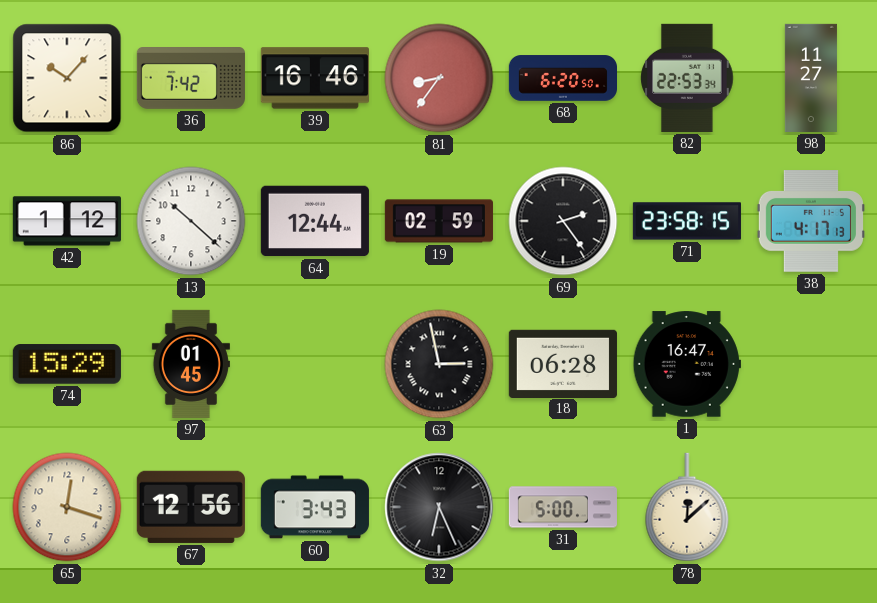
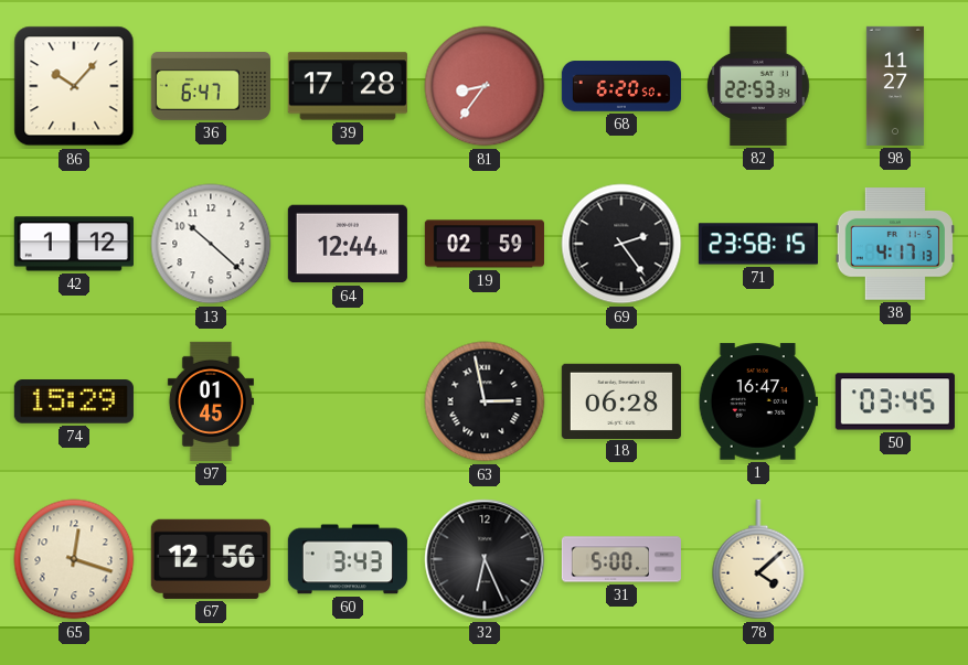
36: 7:42 -> 6:47
39: 16:46 -> 17:28
50: none -> 03:45
78: 12:08 -> 4:08
